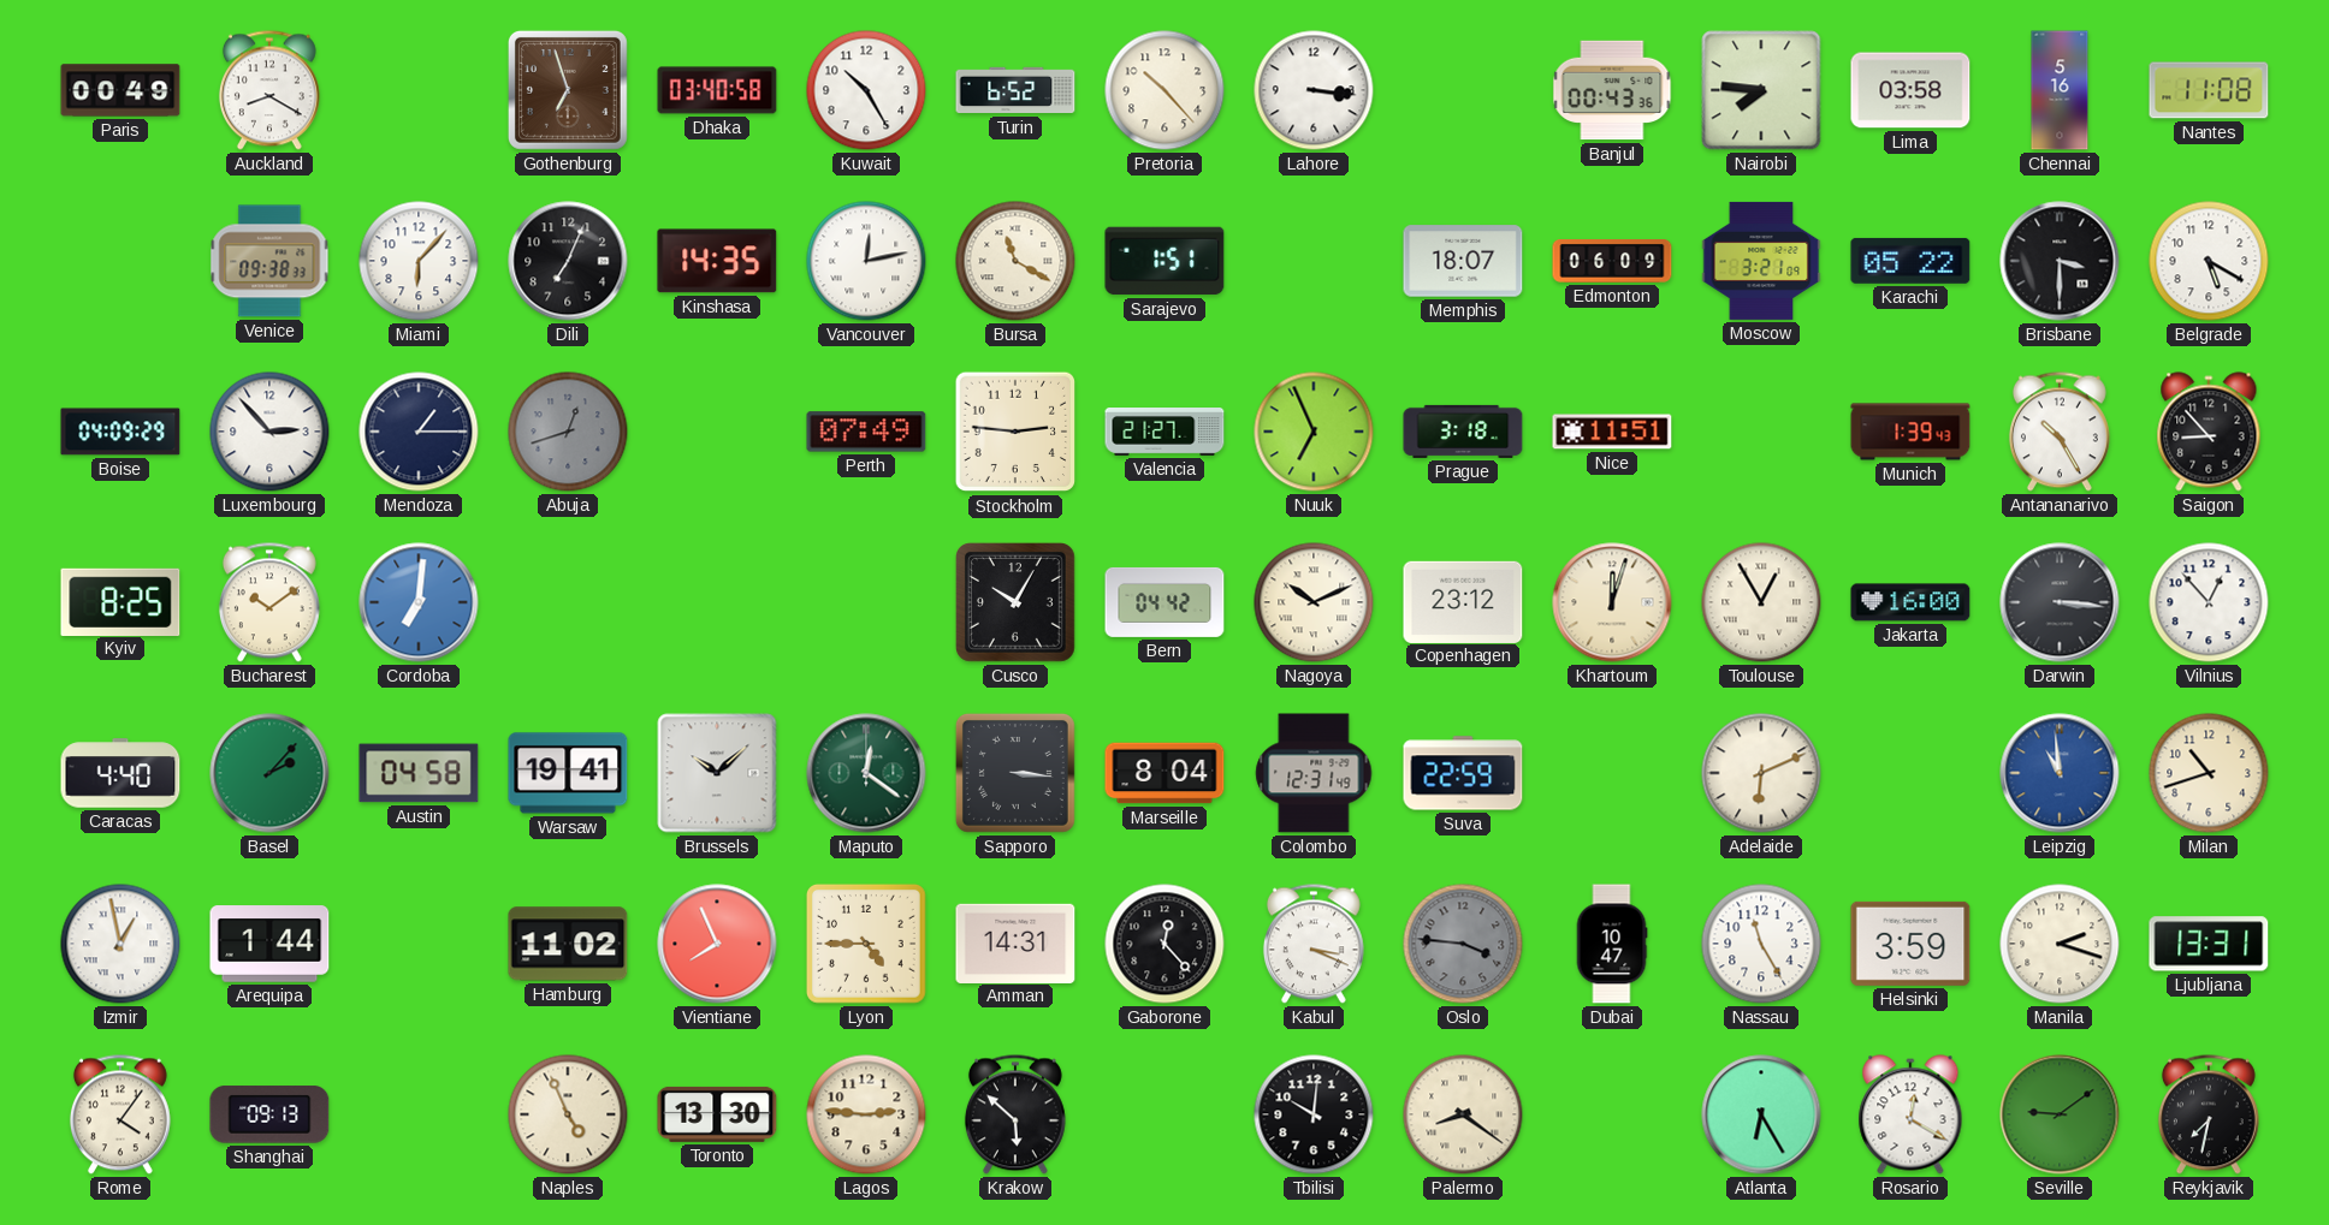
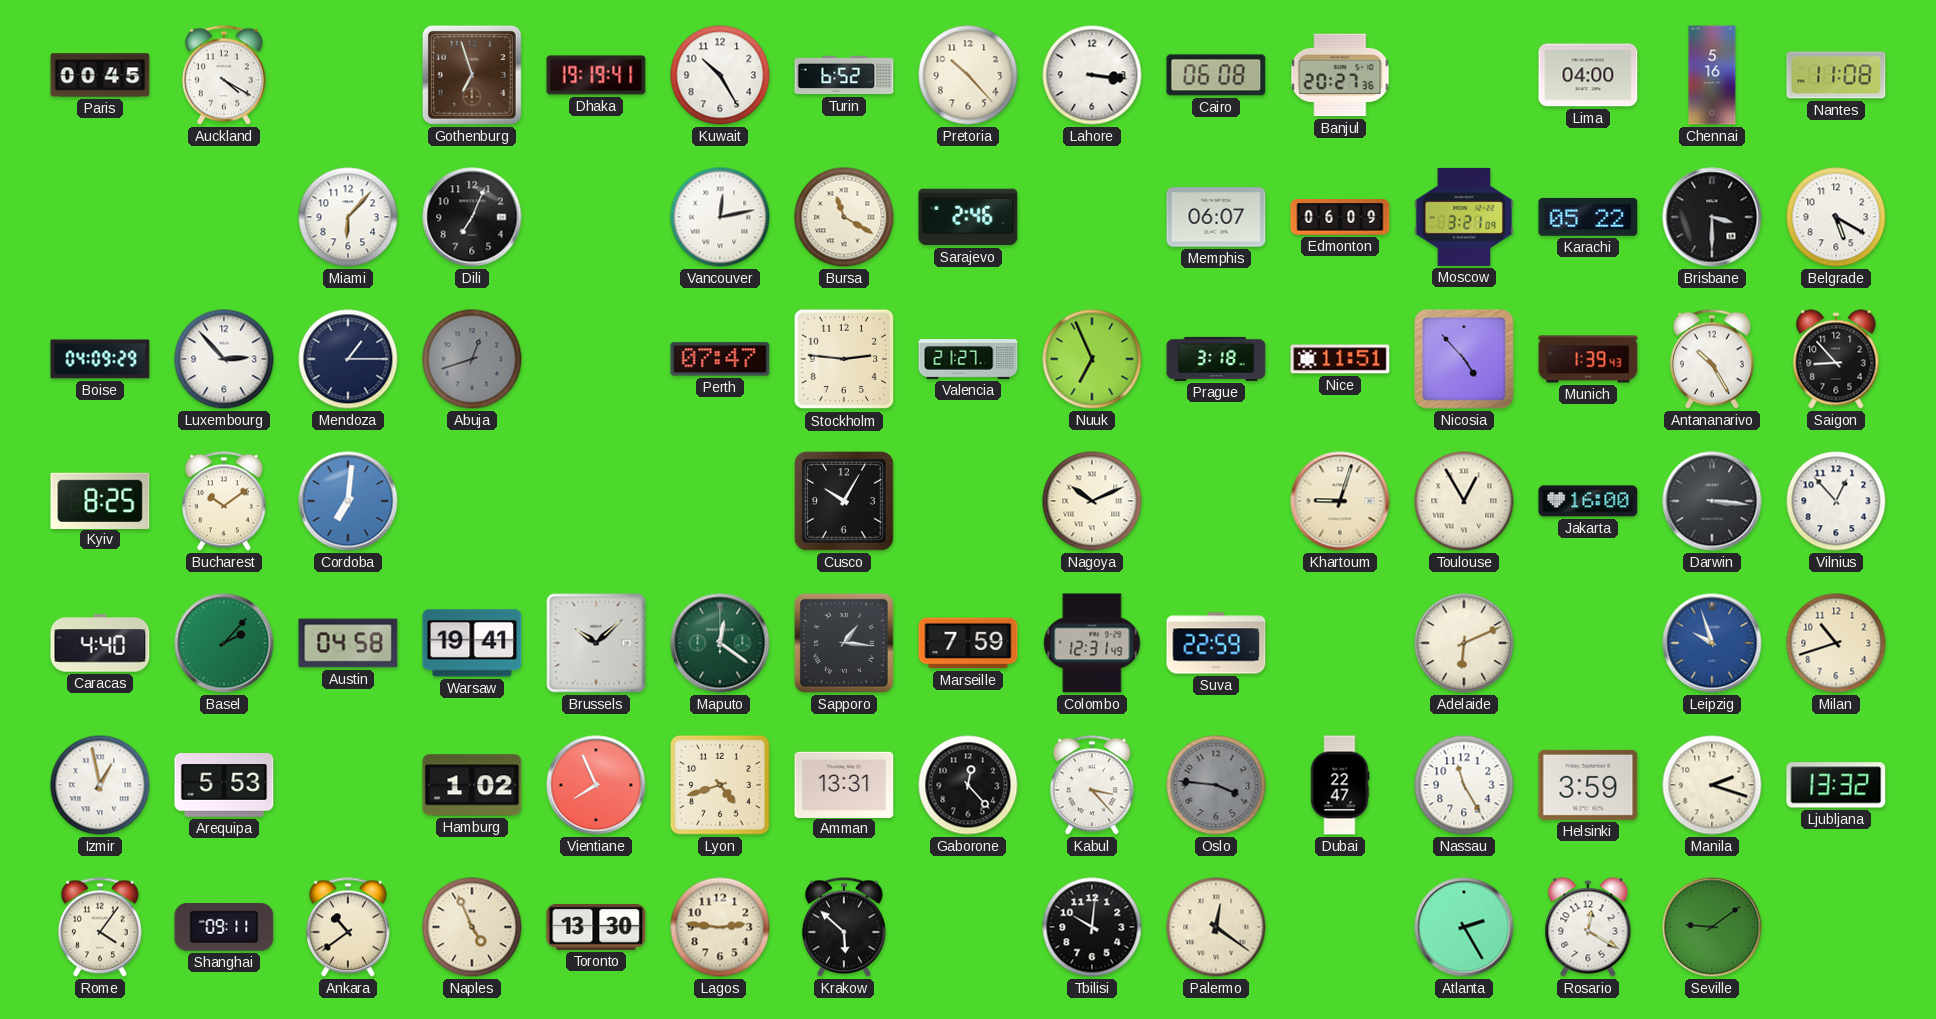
Paris: 00:49 -> 00:45
Auckland: 8:20 -> 4:20
Dhaka: 03:40 -> 19:19
Cairo: none -> 06:08
Banjul: 00:43 -> 20:27
Nairobi: 7:46 -> none
Lima: 03:58 -> 04:00
Venice: 09:38 -> none
Kinshasa: 14:35 -> none
Sarajevo: 1:51 -> 2:46
Memphis: 18:07 -> 06:07
Perth: 07:49 -> 07:47
Nicosia: none -> 4:53
Bern: 04:42 -> none
Copenhagen: 23:12 -> none
Khartoum: 12:03 -> 9:03
Sapporo: 3:16 -> 1:16
Marseille: 8:04 -> 7:59
Leipzig: 10:59 -> 9:57
Arequipa: 1:44 -> 5:53
Hamburg: 11:02 -> 1:02
Lyon: 4:45 -> 4:42
Amman: 14:31 -> 13:31
Kabul: 3:19 -> 3:23
Dubai: 10:47 -> 22:47
Ljubljana: 13:31 -> 13:32
Shanghai: 09:13 -> 09:11
Ankara: none -> 10:39
Palermo: 8:21 -> 12:21
Atlanta: 6:25 -> 2:25
Reykjavik: 7:32 -> none
